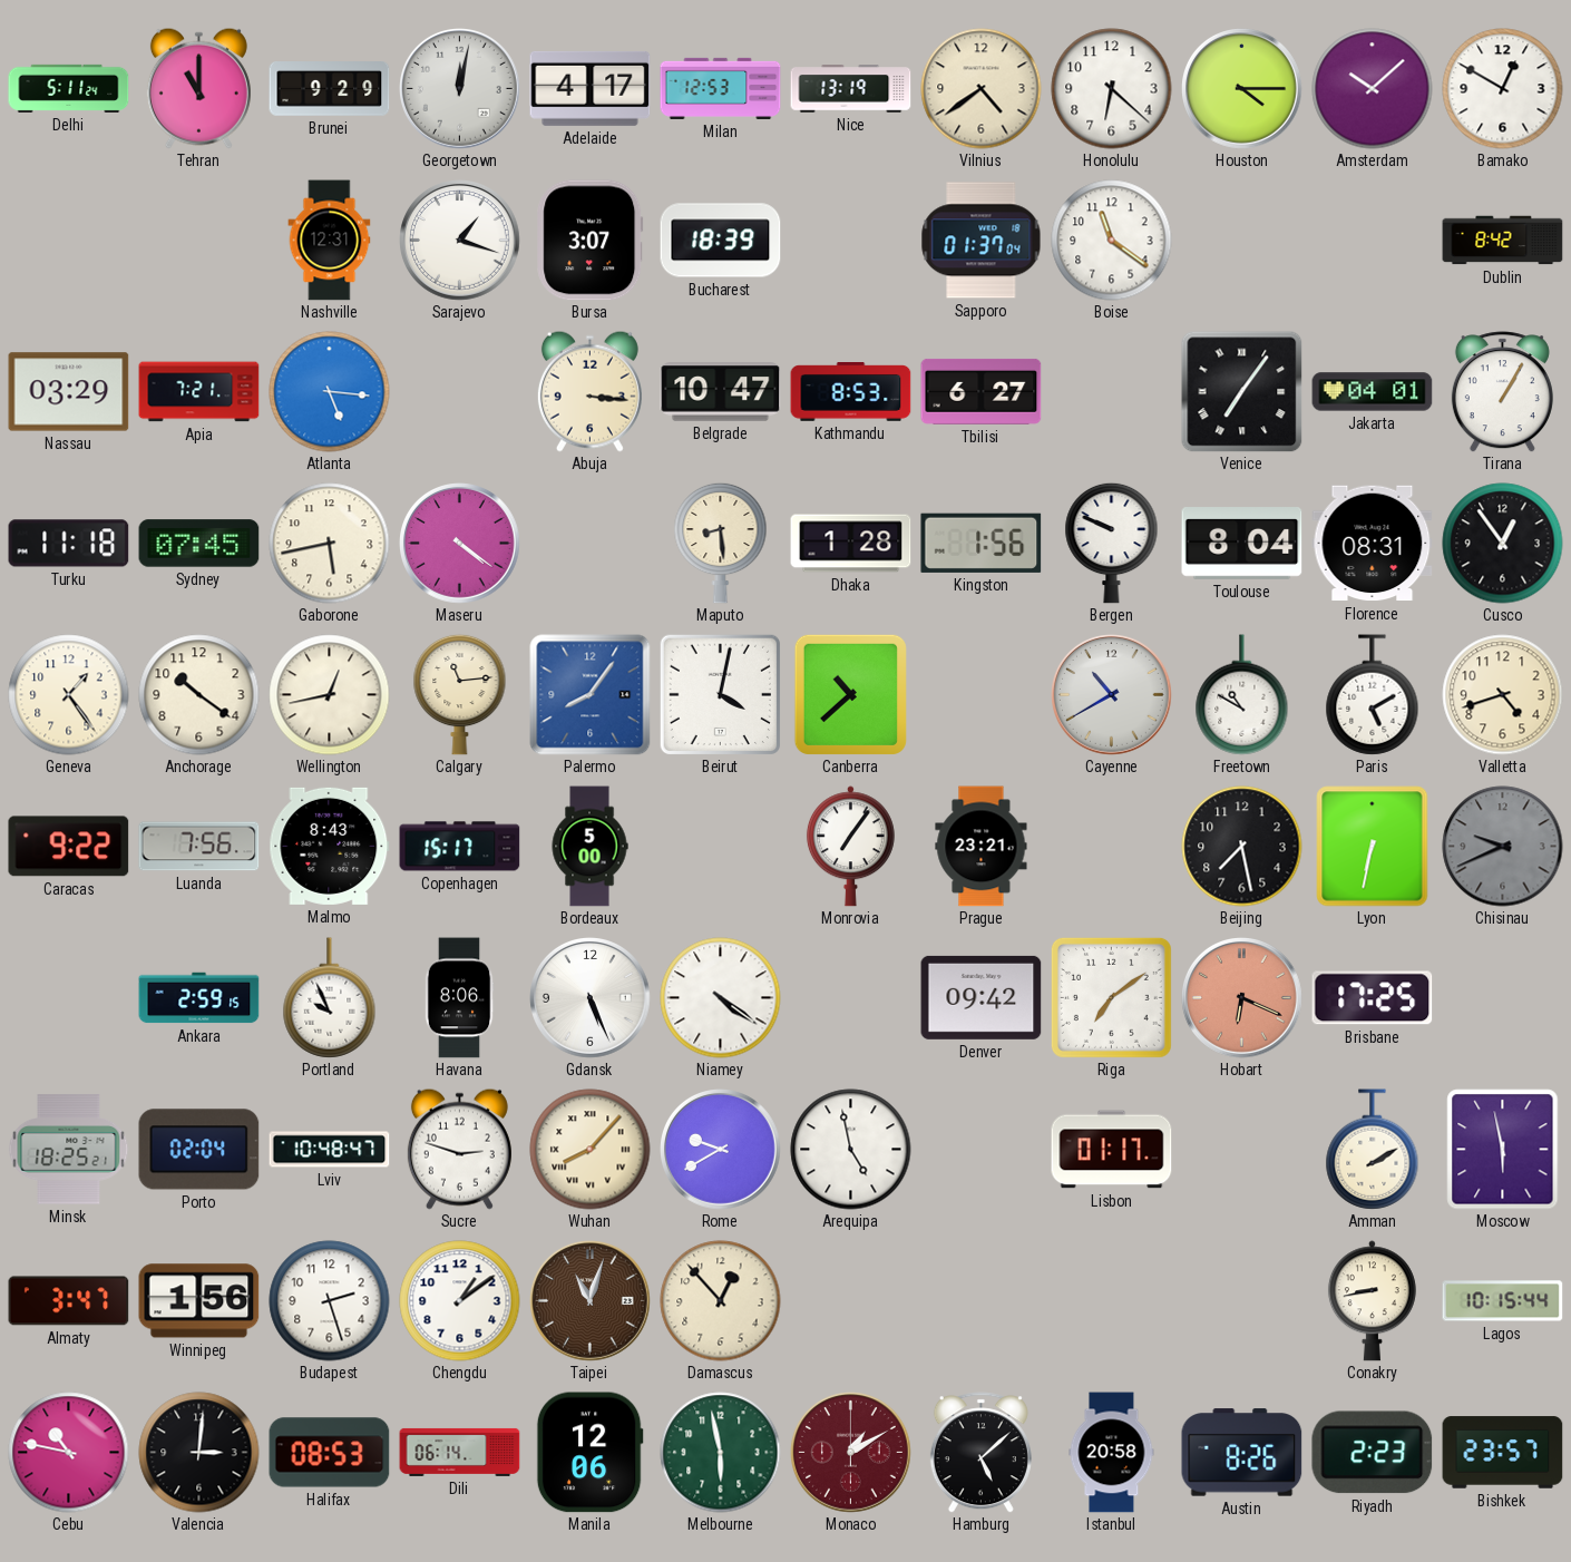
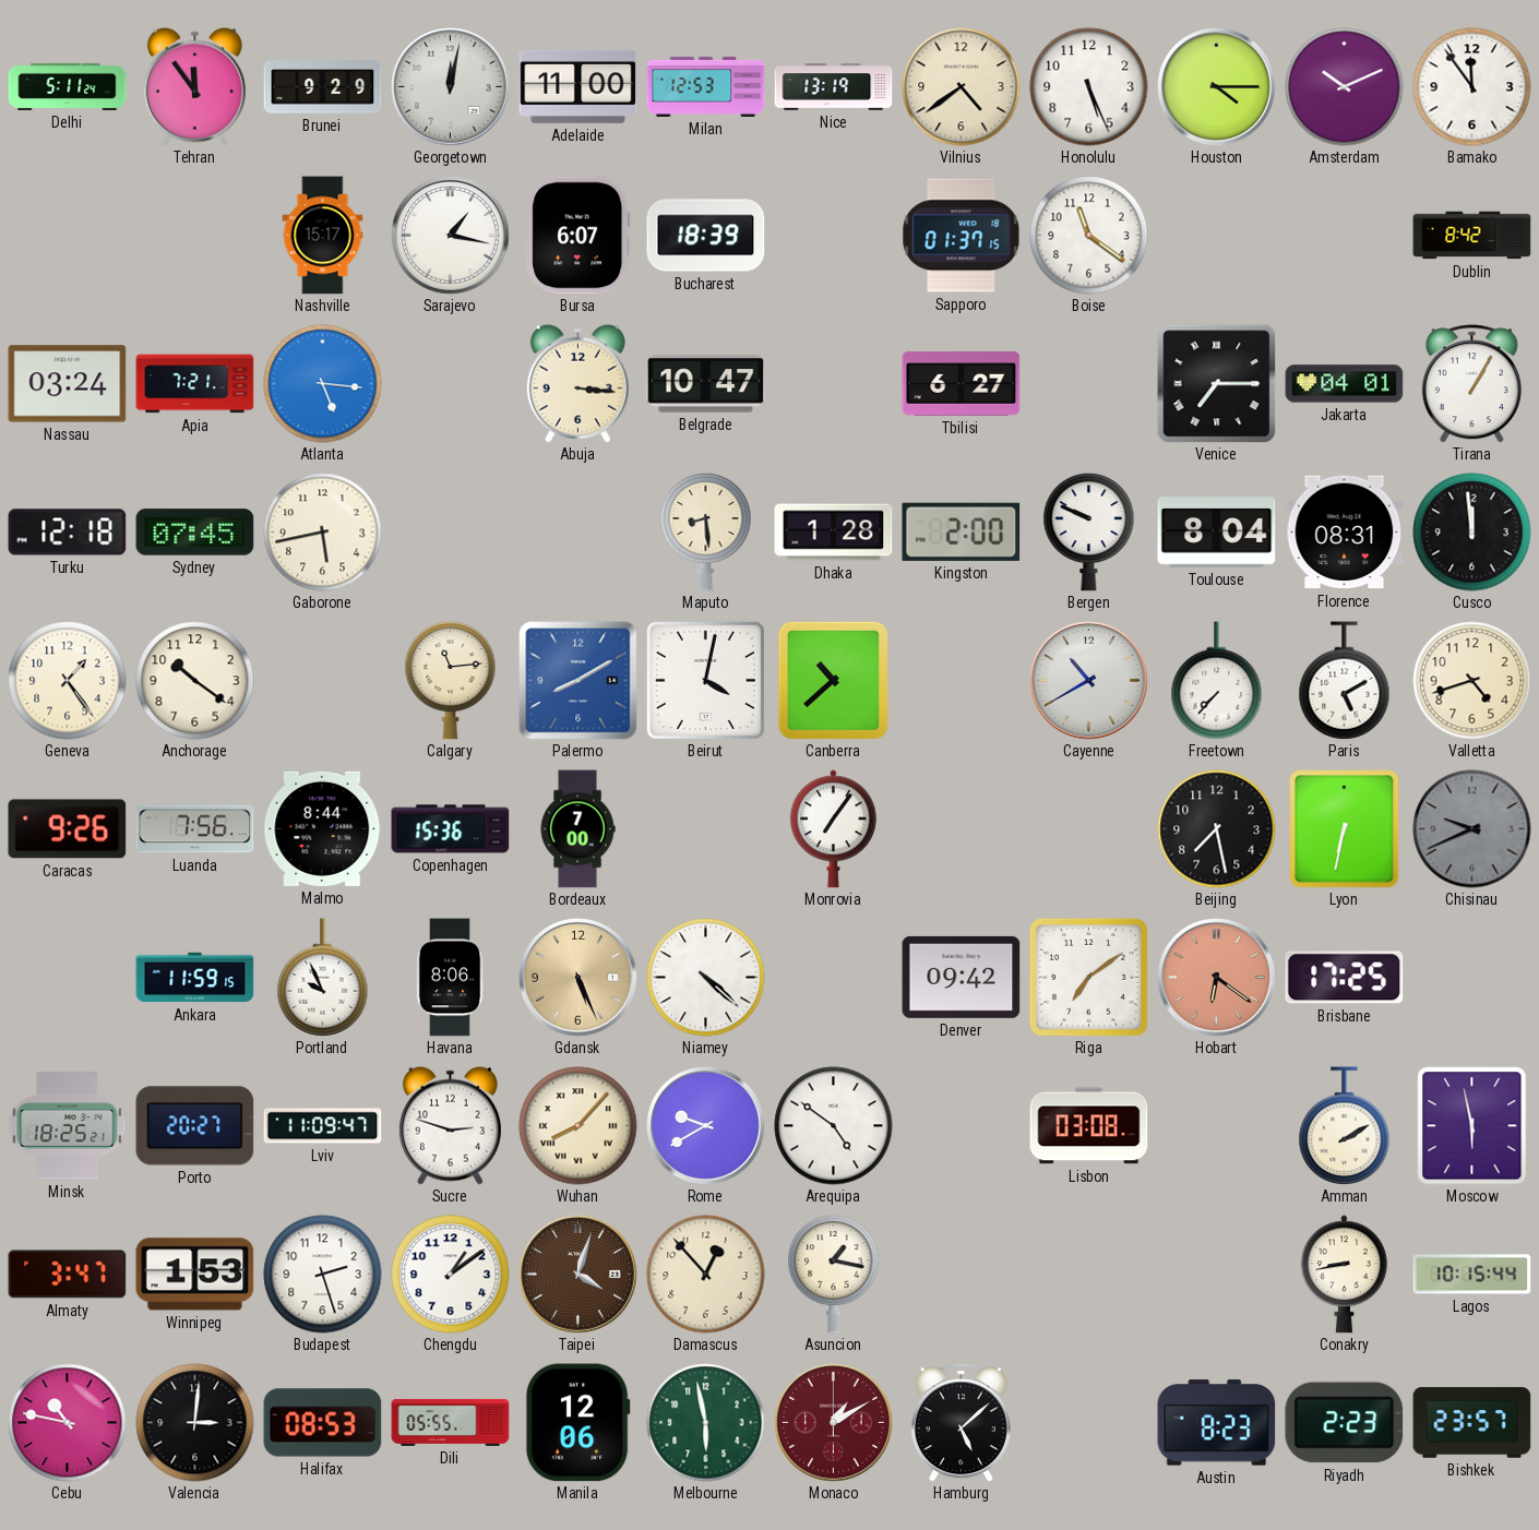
Tehran: 11:00 -> 11:54
Adelaide: 4:17 -> 11:00
Honolulu: 6:22 -> 5:26
Amsterdam: 10:08 -> 10:11
Bamako: 12:50 -> 11:54
Nashville: 12:31 -> 15:17
Sarajevo: 1:18 -> 1:17
Bursa: 3:07 -> 6:07
Sapporo: 01:37:04 -> 01:37:15
Nassau: 03:29 -> 03:24
Kathmandu: 8:53 -> none
Venice: 7:06 -> 7:15
Turku: 11:18 -> 12:18
Maseru: 4:21 -> none
Kingston: 1:56 -> 2:00
Cusco: 12:54 -> 11:59
Wellington: 12:43 -> none
Palermo: 8:06 -> 8:10
Freetown: 10:50 -> 7:37
Caracas: 9:22 -> 9:26
Malmo: 8:43 -> 8:44
Copenhagen: 15:17 -> 15:36
Bordeaux: 5:00 -> 7:00
Prague: 23:21 -> none
Ankara: 2:59 -> 11:59
Gdansk dial: white -> champagne
Niamey: 4:21 -> 4:22
Hobart: 6:19 -> 6:21
Porto: 02:04 -> 20:27
Lviv: 10:48 -> 11:09
Arequipa: 4:58 -> 4:51
Lisbon: 01:17 -> 03:08
Winnipeg: 1:56 -> 1:53
Taipei: 11:03 -> 4:03
Asuncion: none -> 1:17
Dili: 06:14 -> 05:55
Istanbul: 20:58 -> none
Austin: 8:26 -> 8:23
